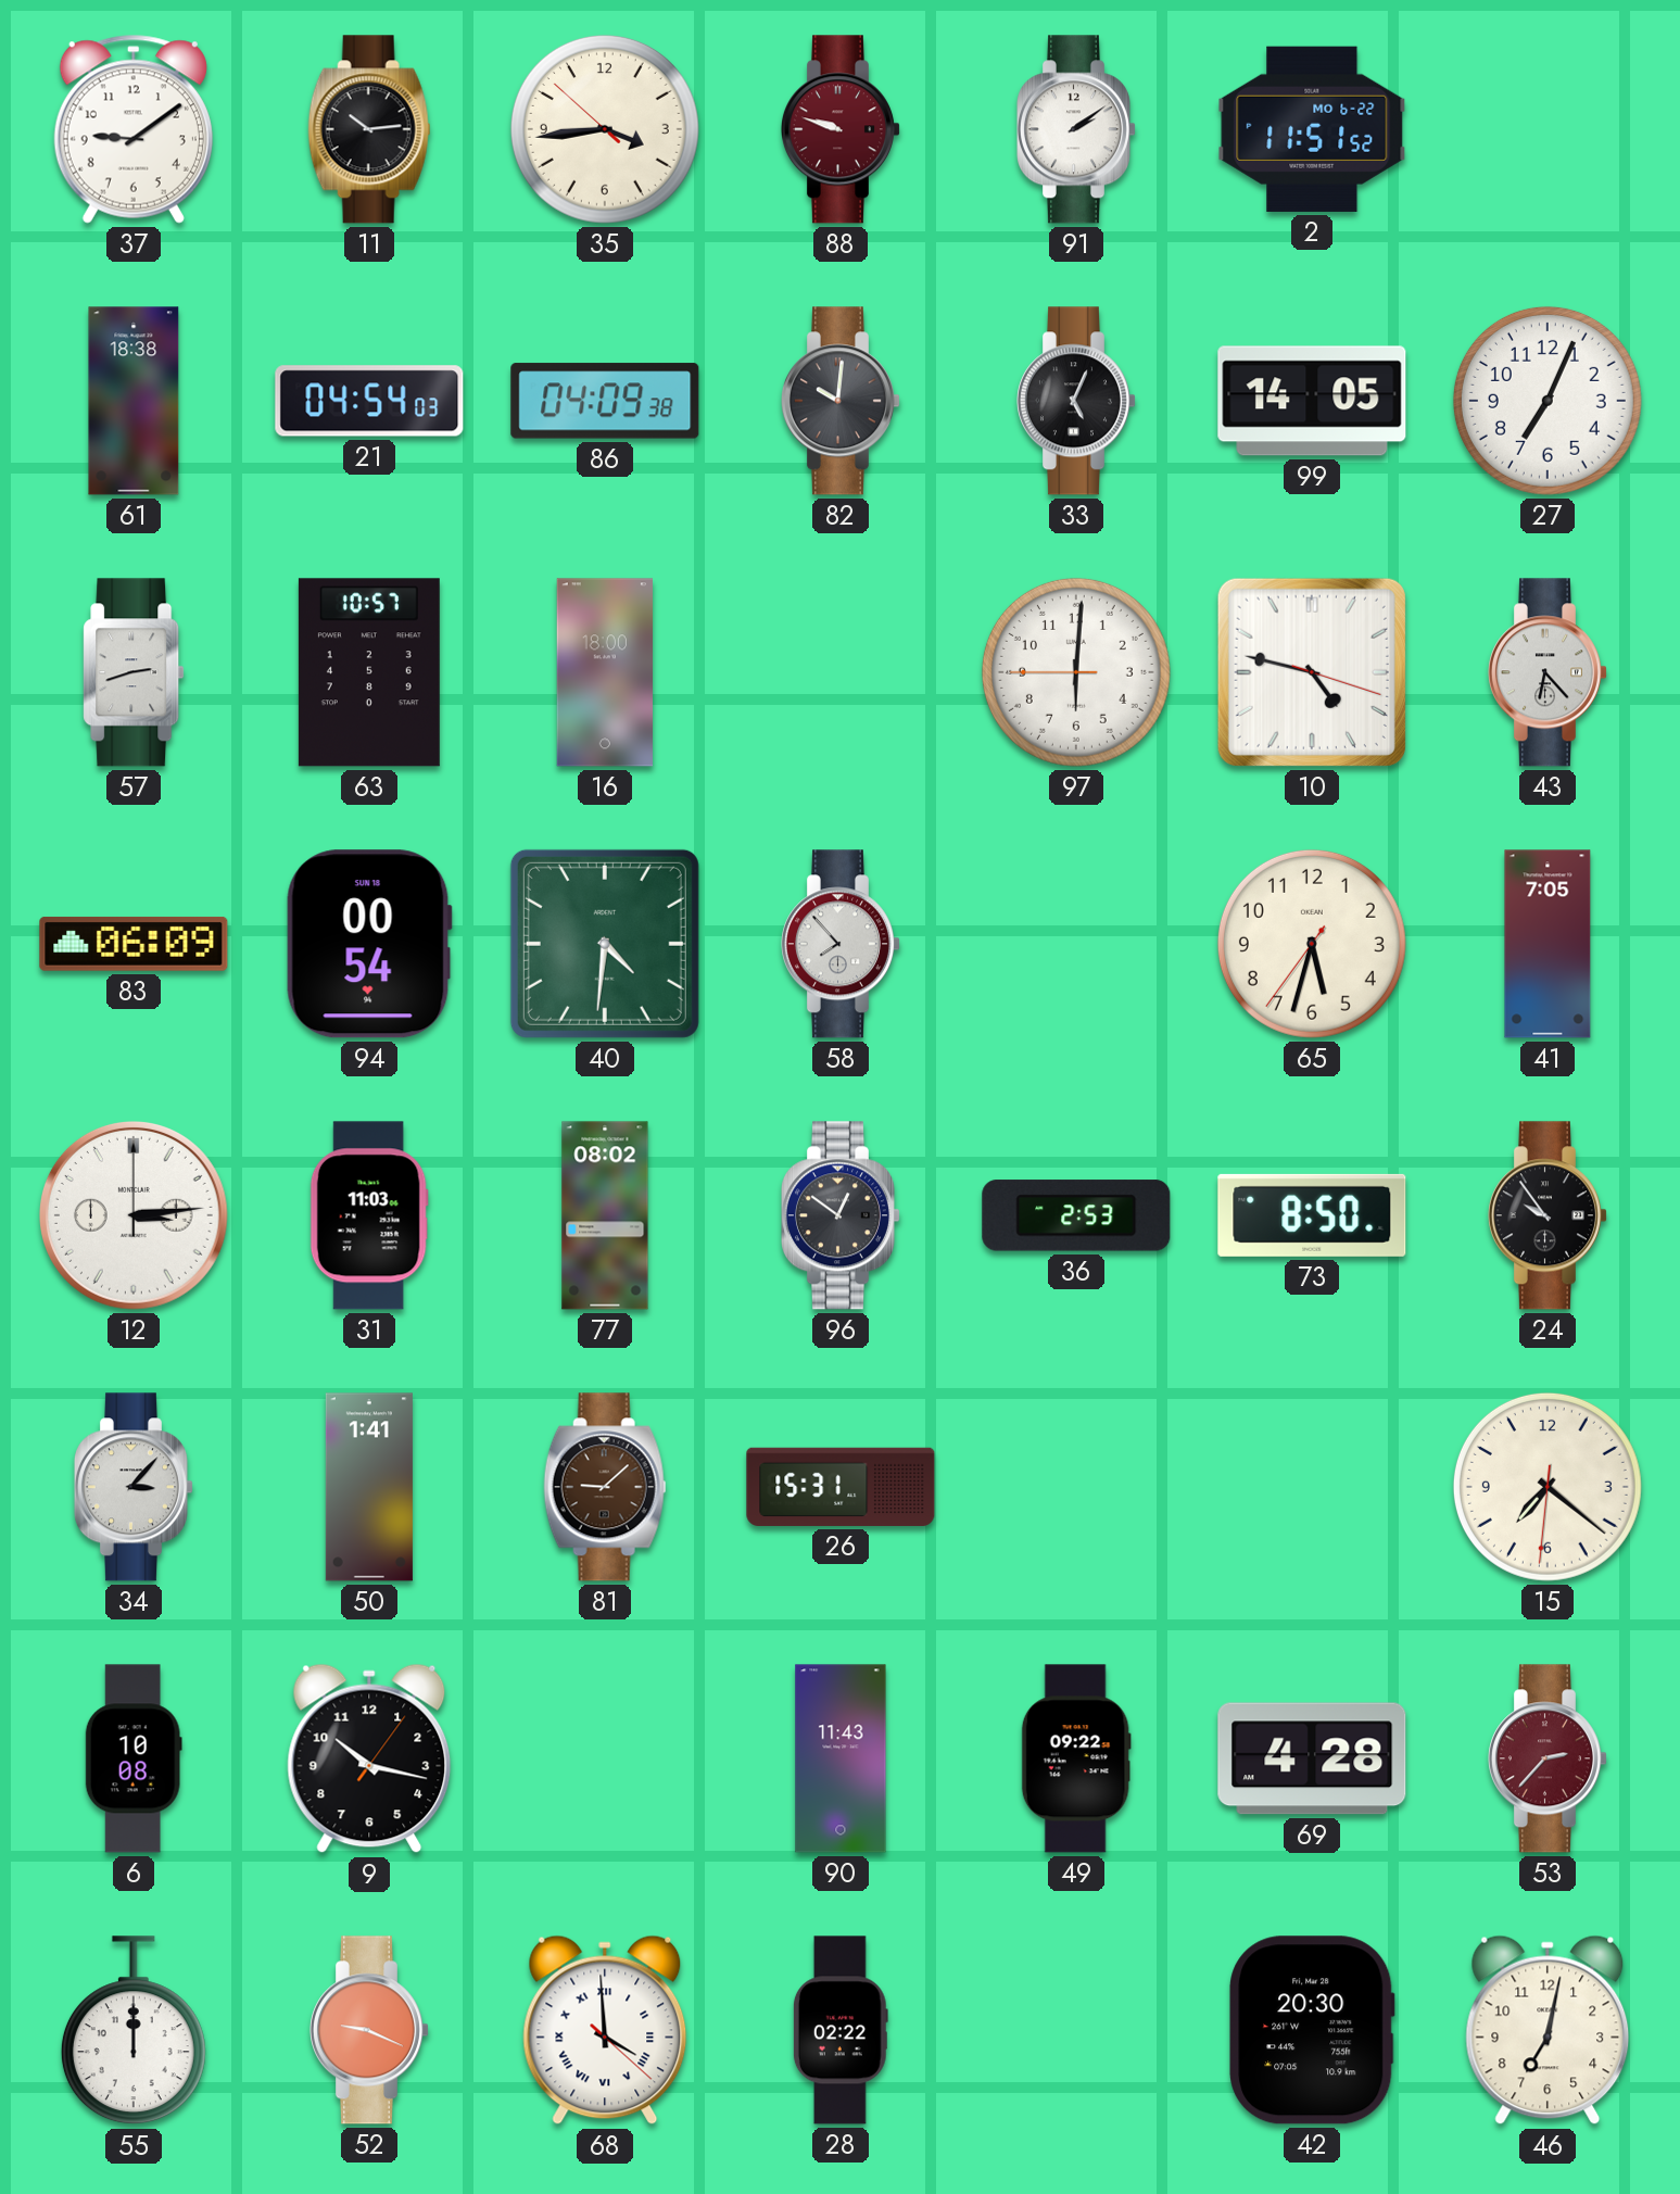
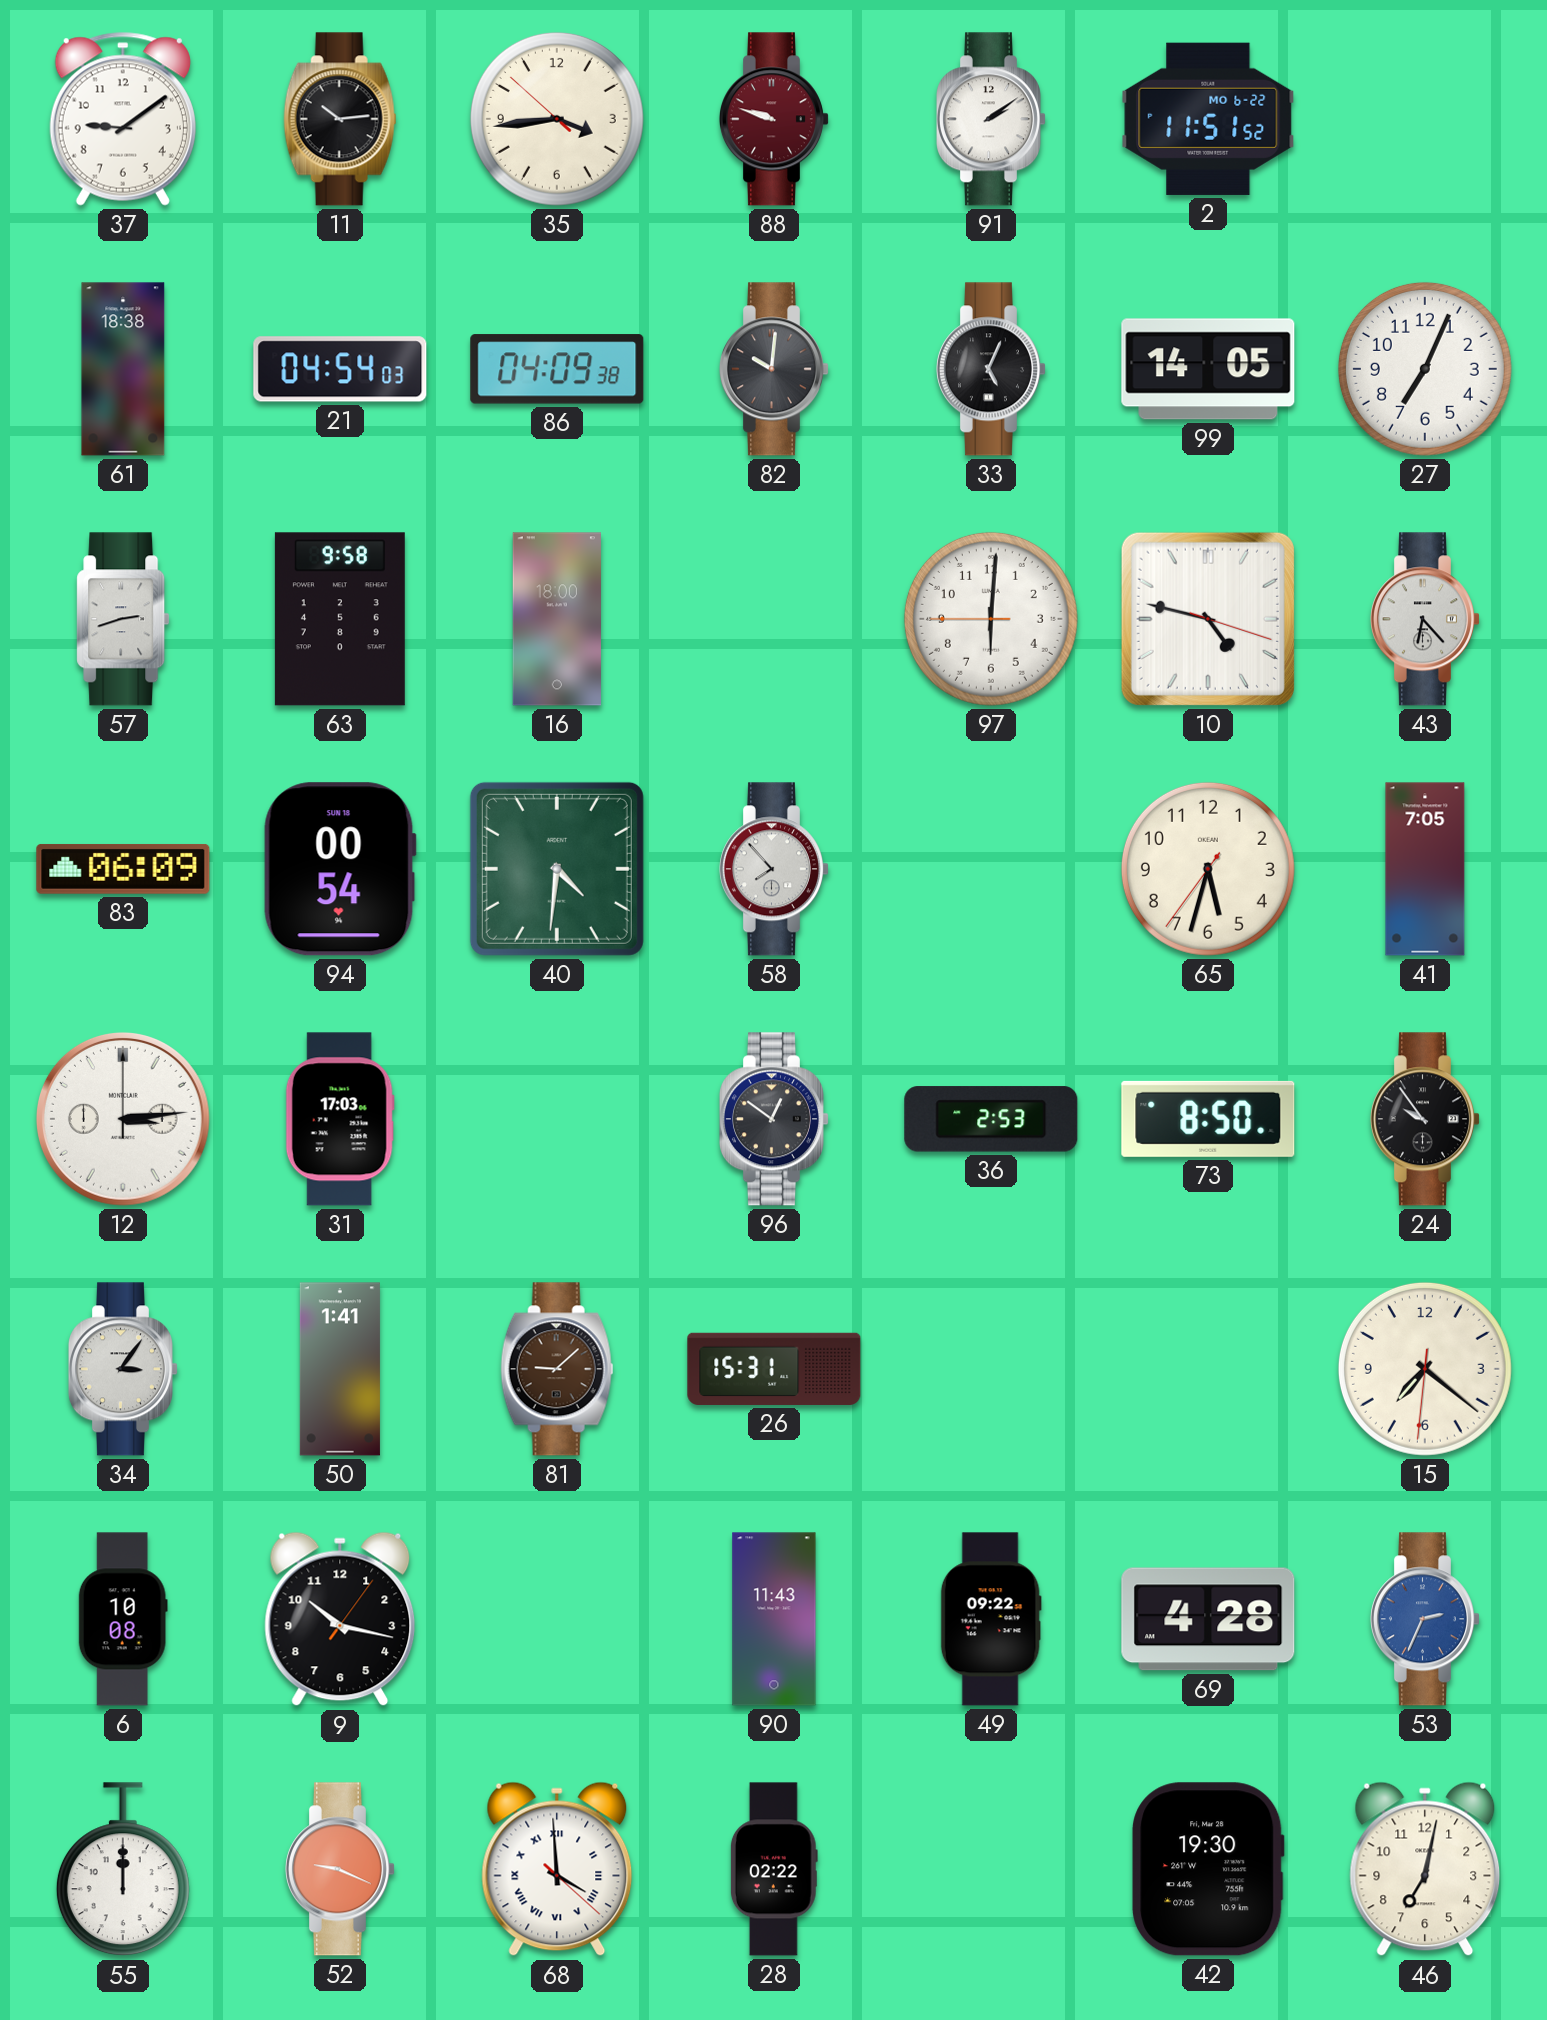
63: 10:57 -> 9:58
31: 11:03 -> 17:03
77: 08:02 -> none
34: 3:07 -> 3:06
53: 2:37 -> 2:34
53 dial: burgundy -> blue
42: 20:30 -> 19:30
